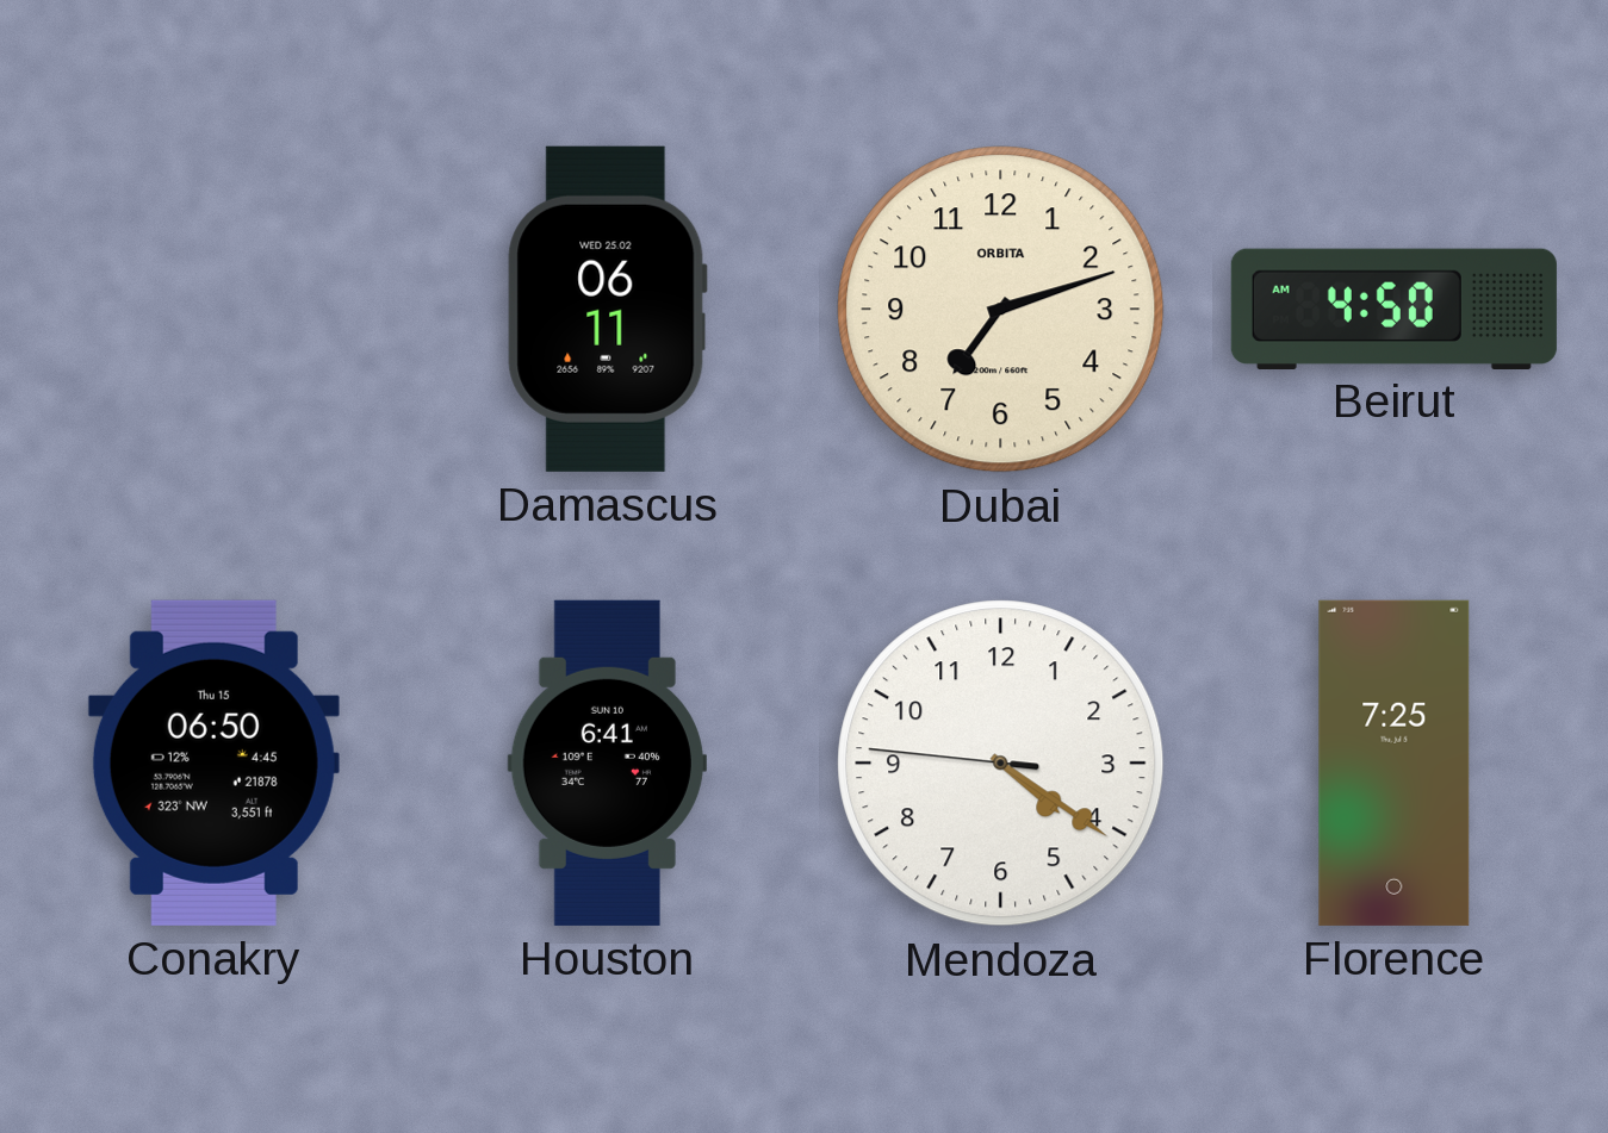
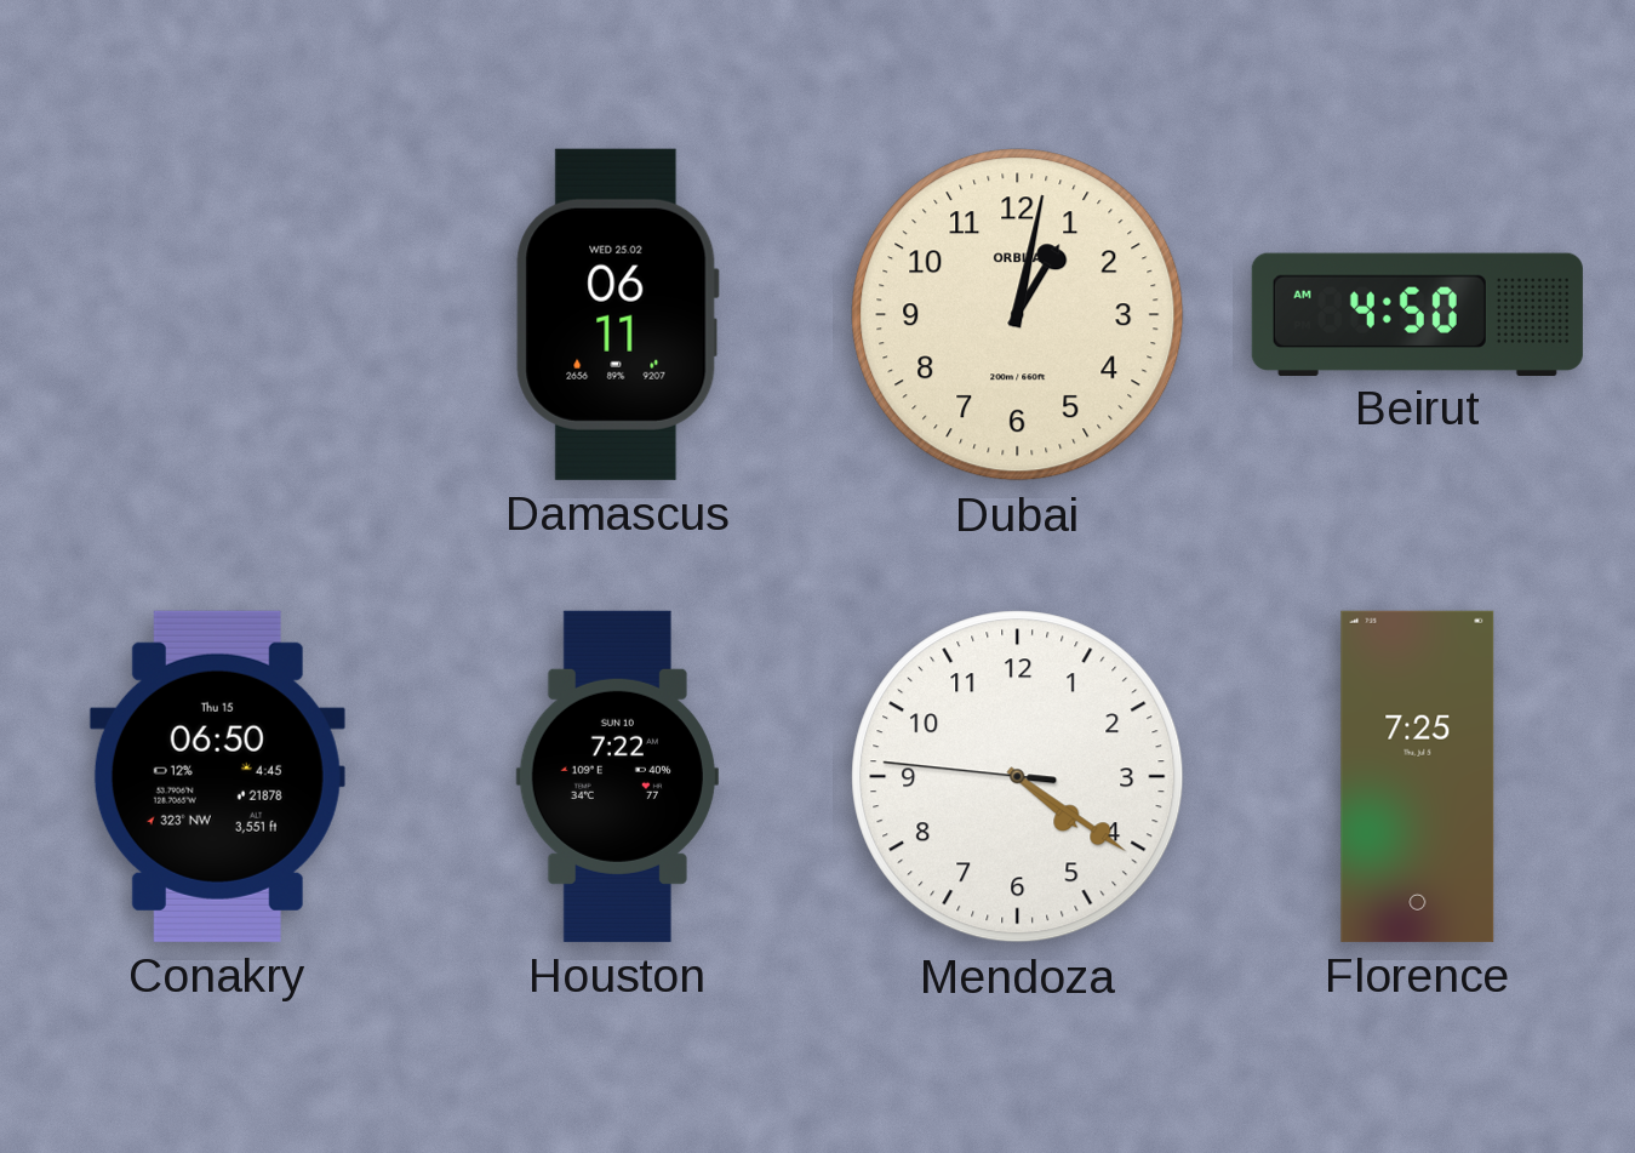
Dubai: 7:12 -> 1:02
Houston: 6:41 -> 7:22
